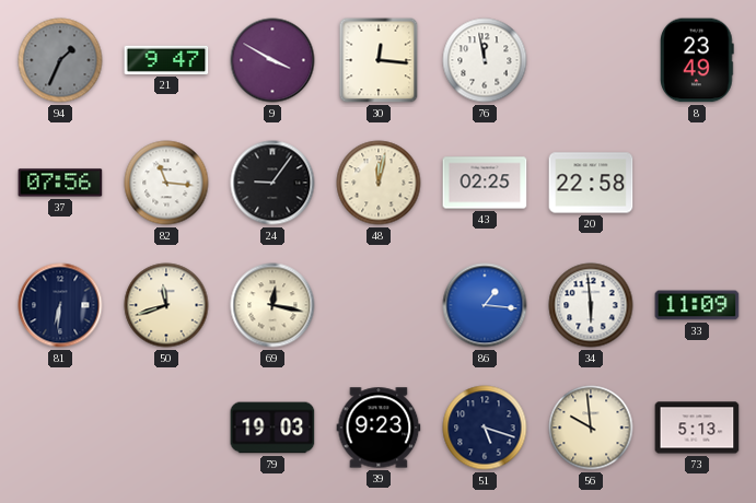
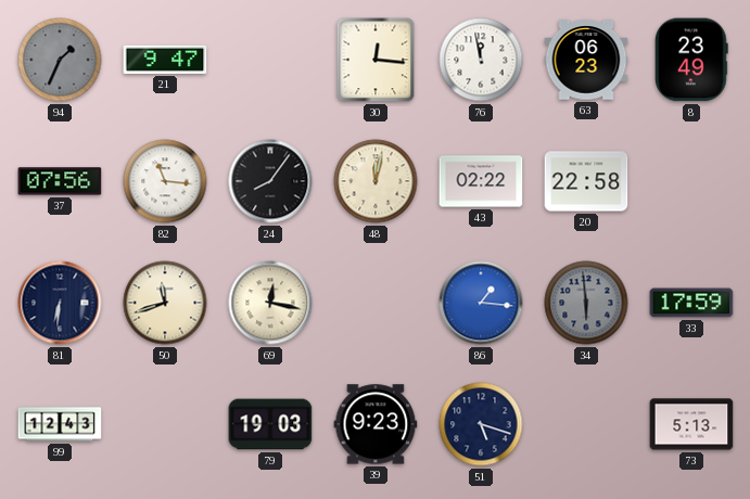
9: 3:50 -> none
63: none -> 06:23
24: 9:06 -> 8:06
43: 02:25 -> 02:22
34 dial: white -> grey
33: 11:09 -> 17:59
99: none -> 12:43
56: 9:59 -> none
